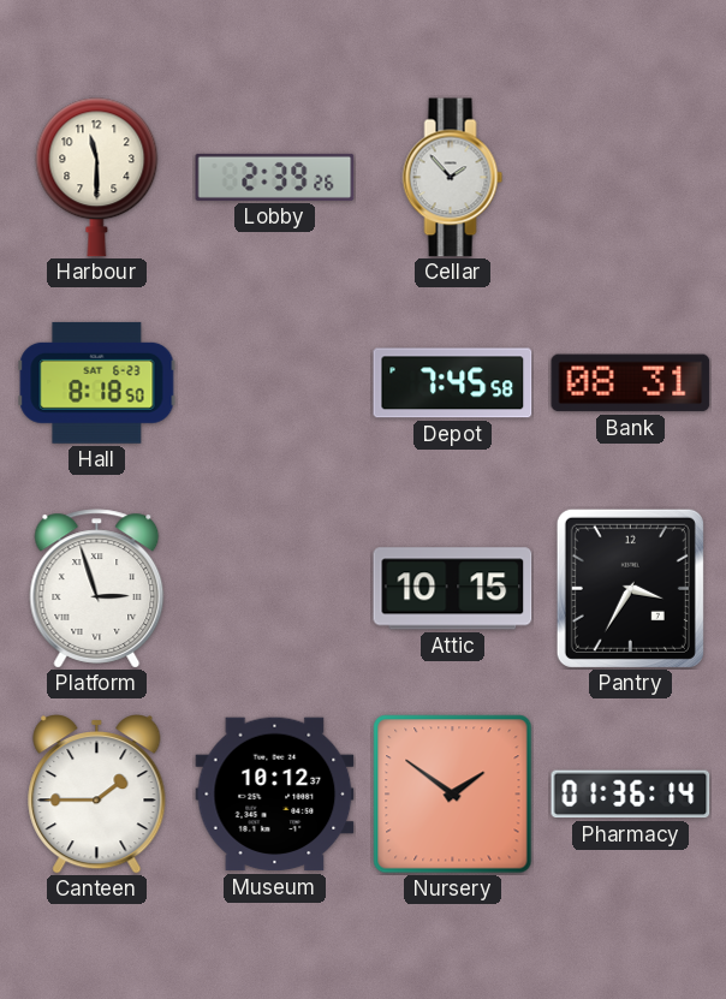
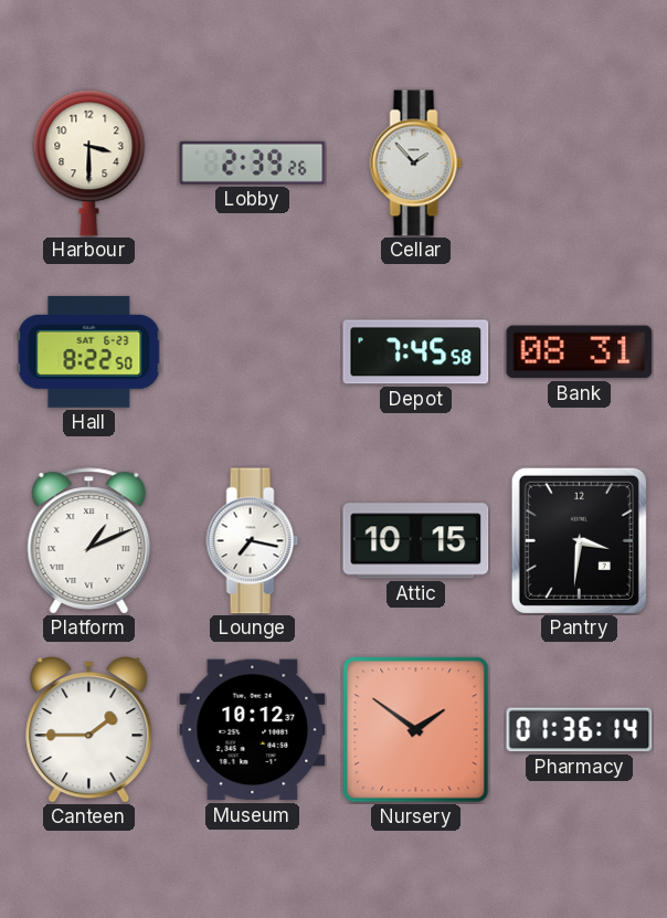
Harbour: 11:30 -> 3:30
Hall: 8:18 -> 8:22
Platform: 2:57 -> 1:11
Lounge: none -> 7:17
Pantry: 3:35 -> 3:31
